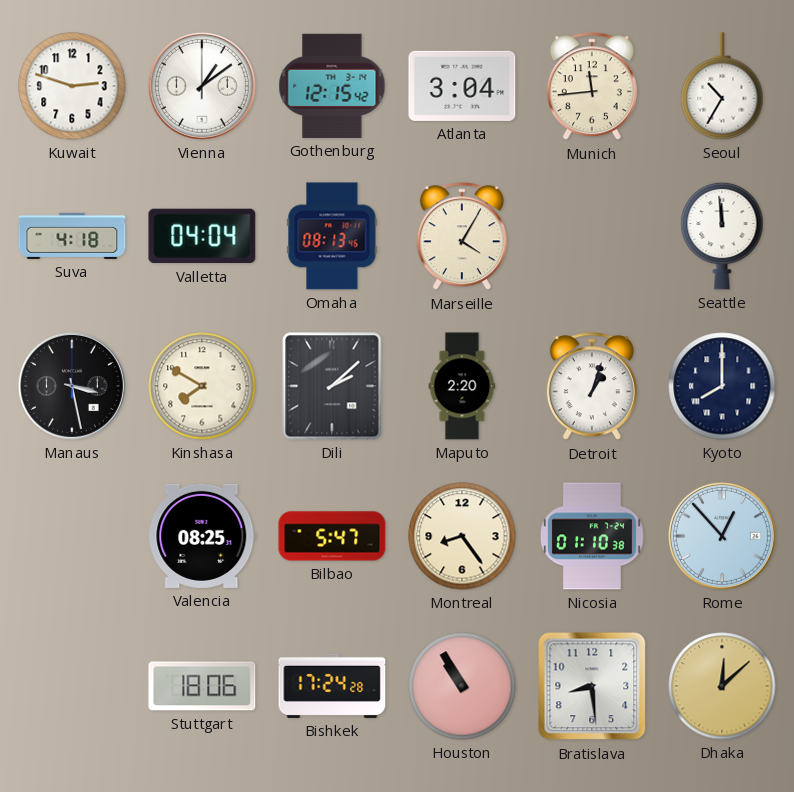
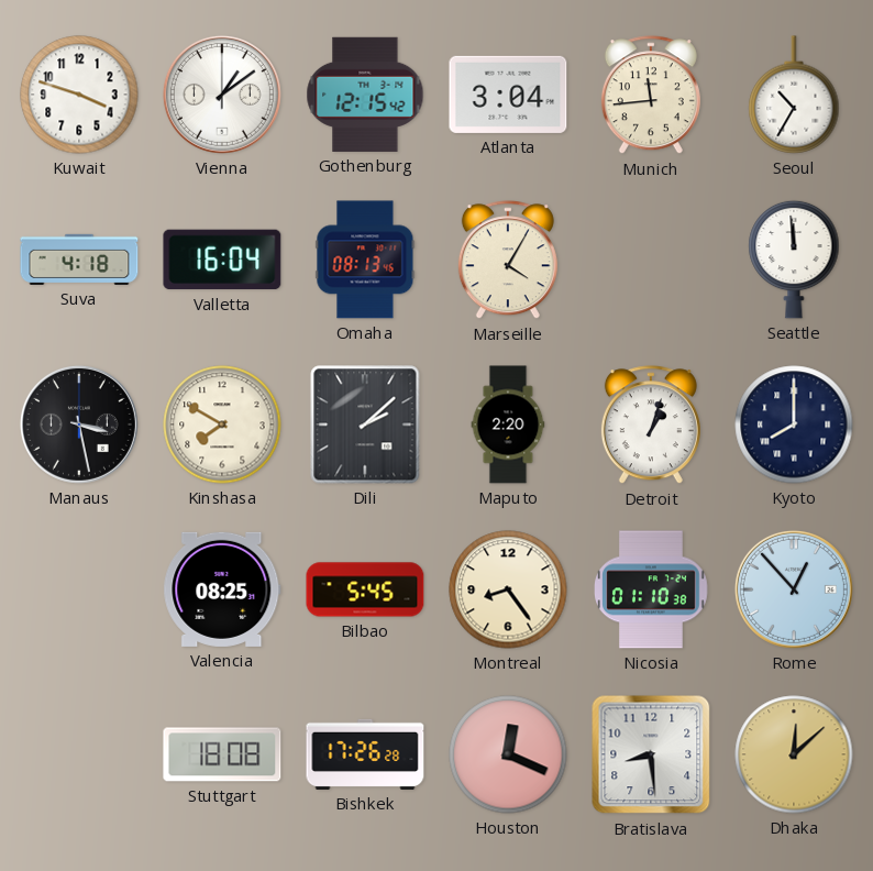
Kuwait: 2:48 -> 3:48
Valletta: 04:04 -> 16:04
Bilbao: 5:47 -> 5:45
Stuttgart: 18:06 -> 18:08
Bishkek: 17:24 -> 17:26
Houston: 10:55 -> 12:19
